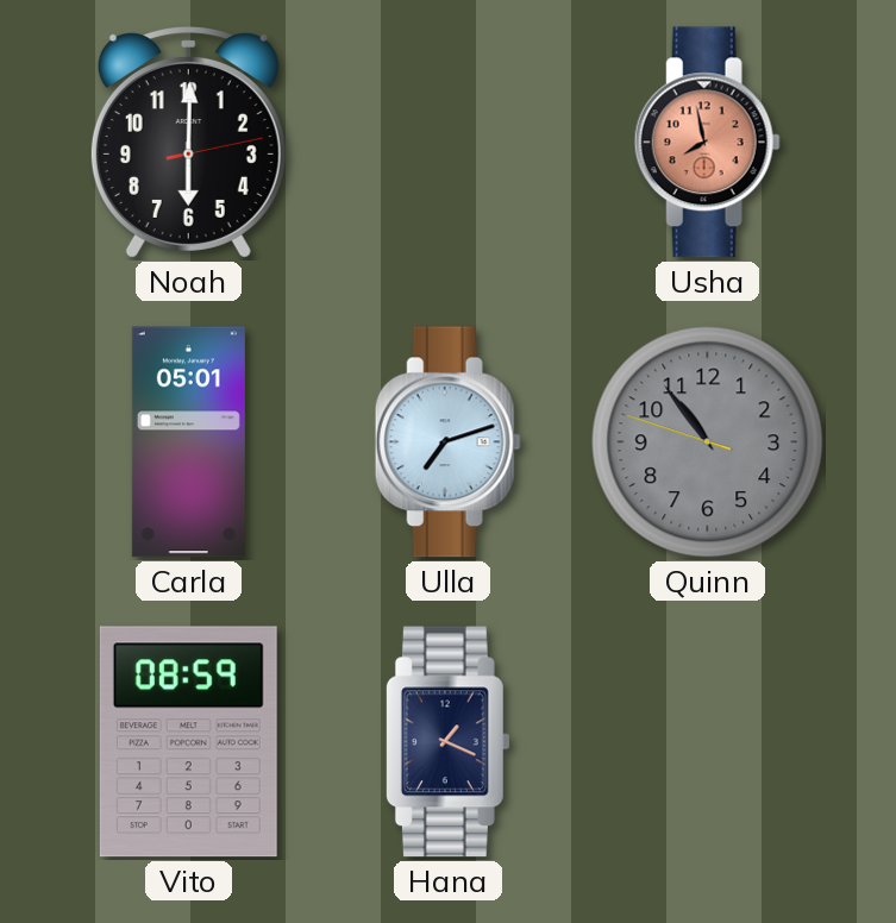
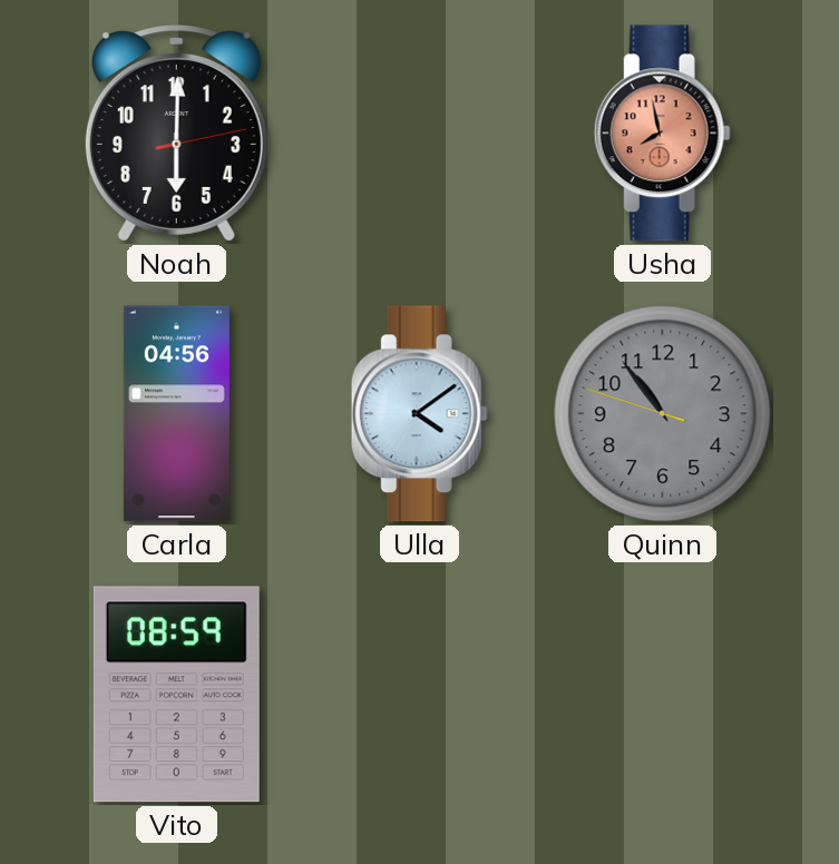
Carla: 05:01 -> 04:56
Ulla: 7:12 -> 4:09
Hana: 1:19 -> none
